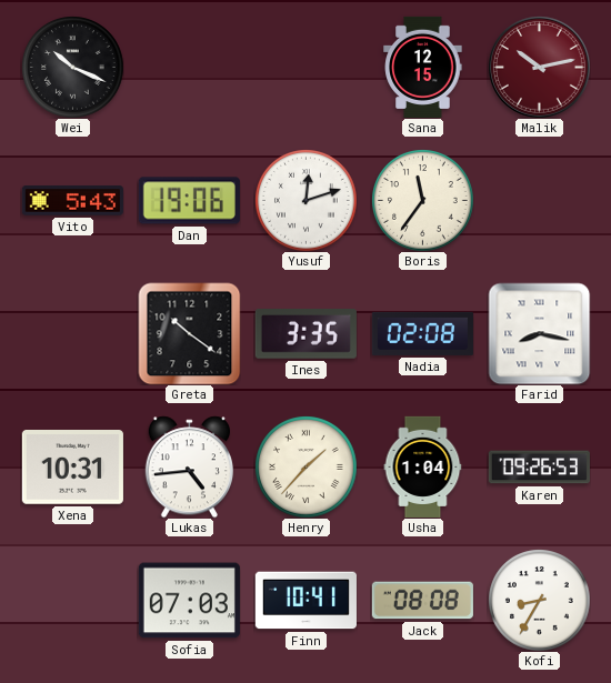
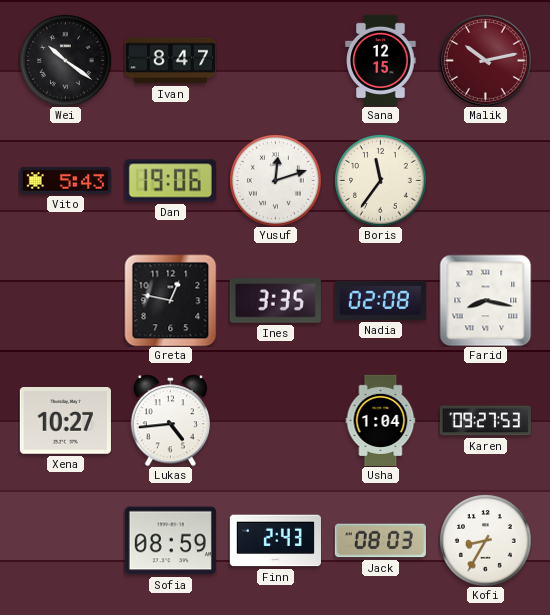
Wei: 10:19 -> 10:21
Ivan: none -> 8:47
Greta: 10:21 -> 12:47
Xena: 10:31 -> 10:27
Henry: 1:37 -> none
Karen: 09:26 -> 09:27
Sofia: 07:03 -> 08:59
Finn: 10:41 -> 2:43
Jack: 08:08 -> 08:03
